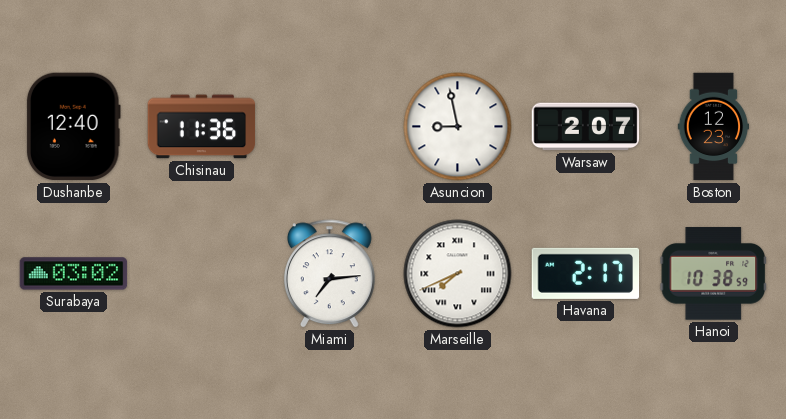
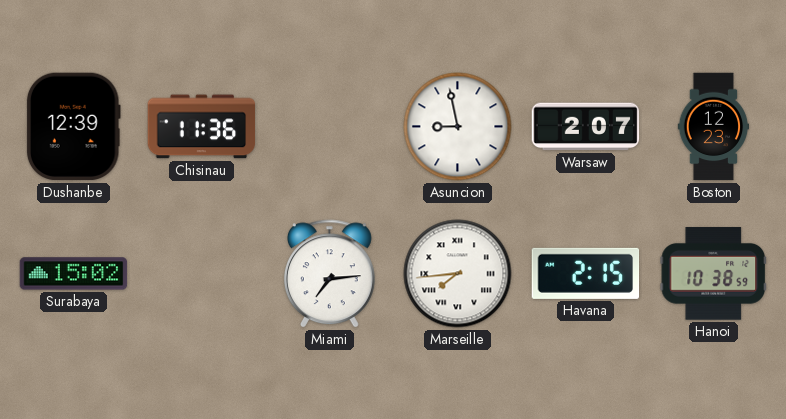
Dushanbe: 12:40 -> 12:39
Surabaya: 03:02 -> 15:02
Marseille: 7:41 -> 7:44
Havana: 2:17 -> 2:15
